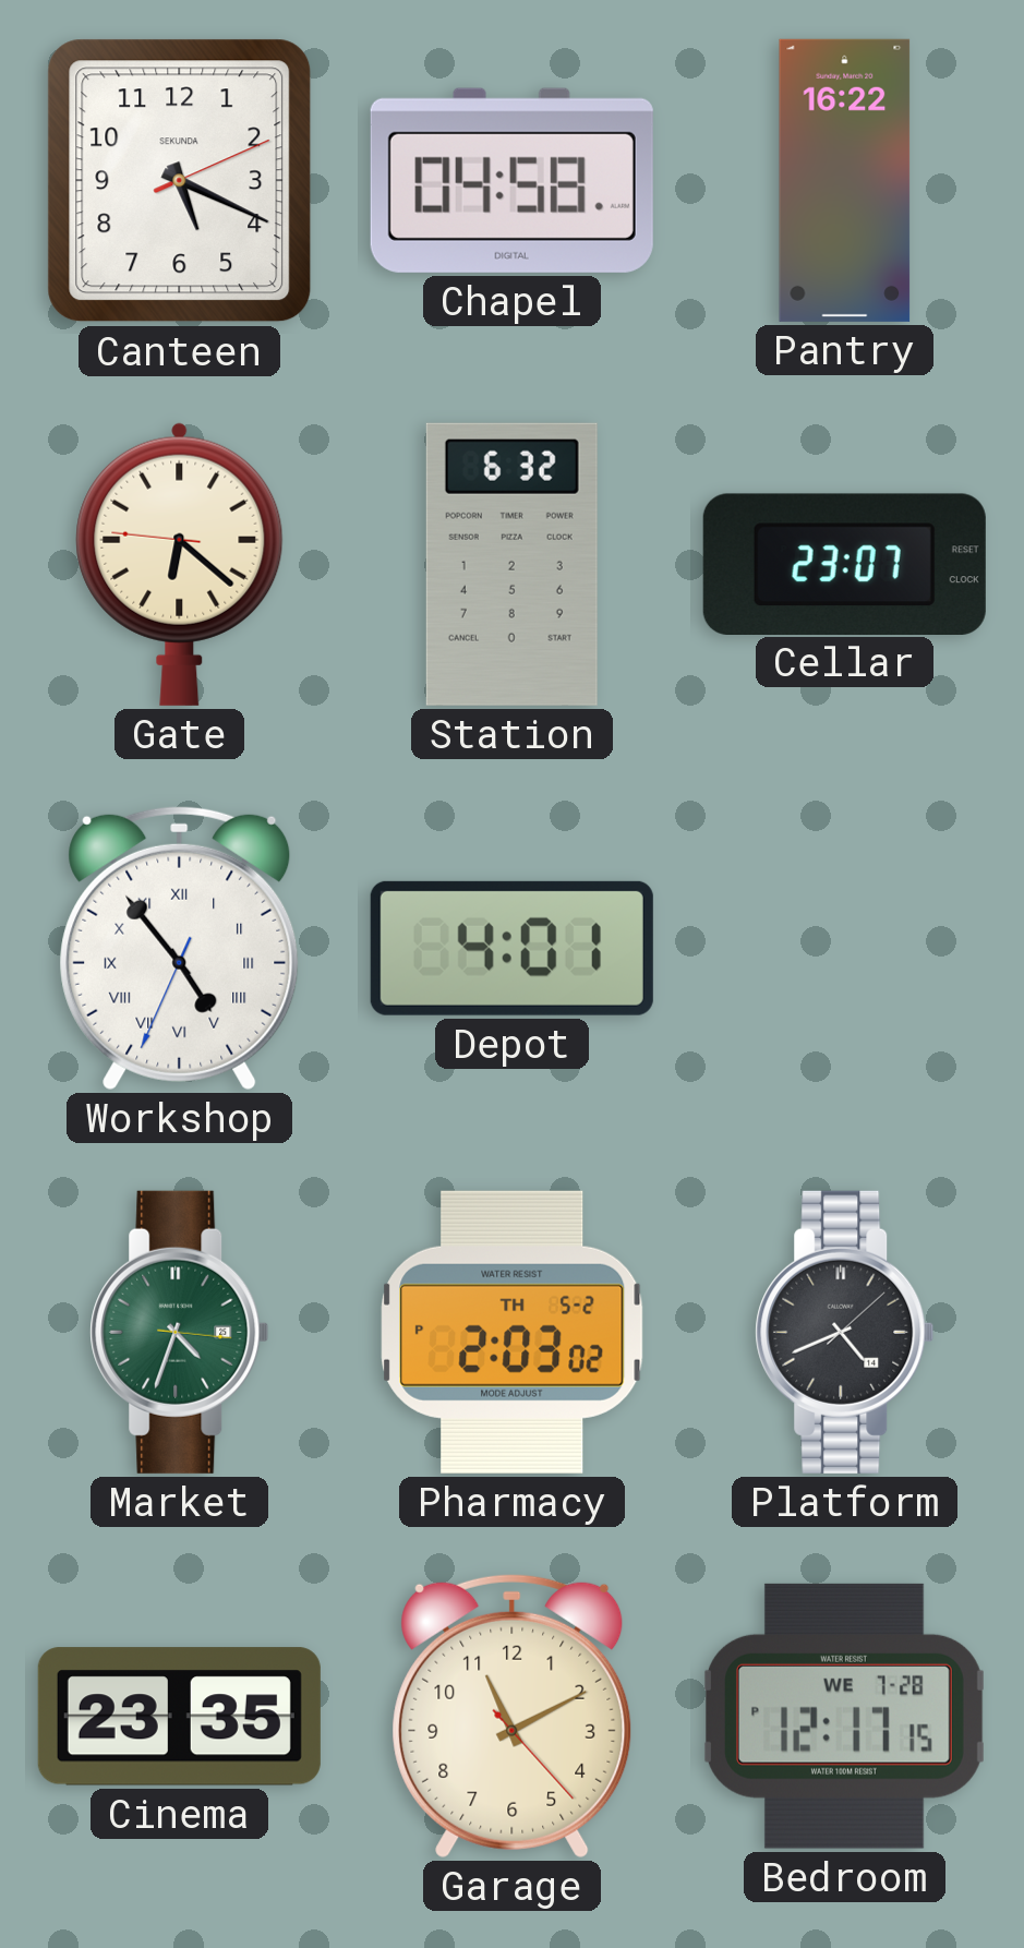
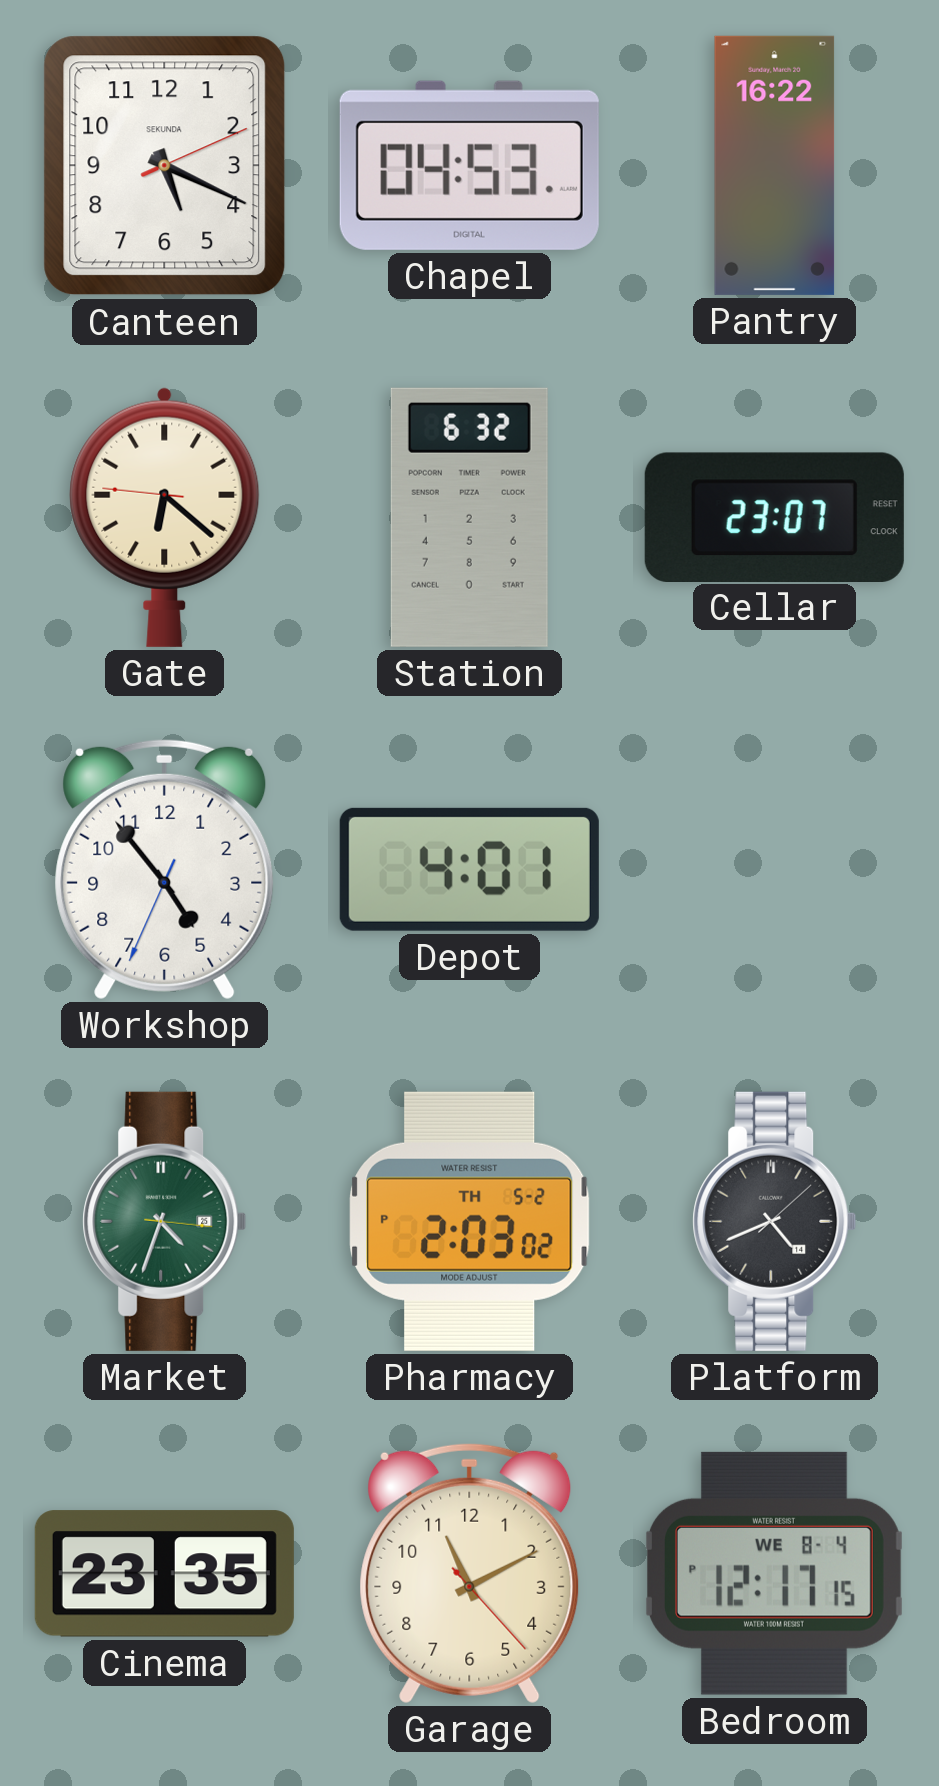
Chapel: 04:58 -> 04:53
Workshop numerals: Roman -> Arabic
Bedroom date: WE 7-28 -> WE 8-4
